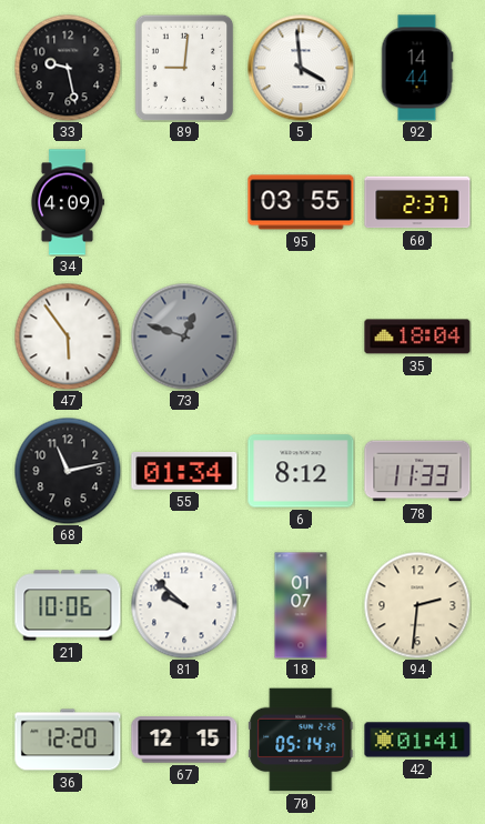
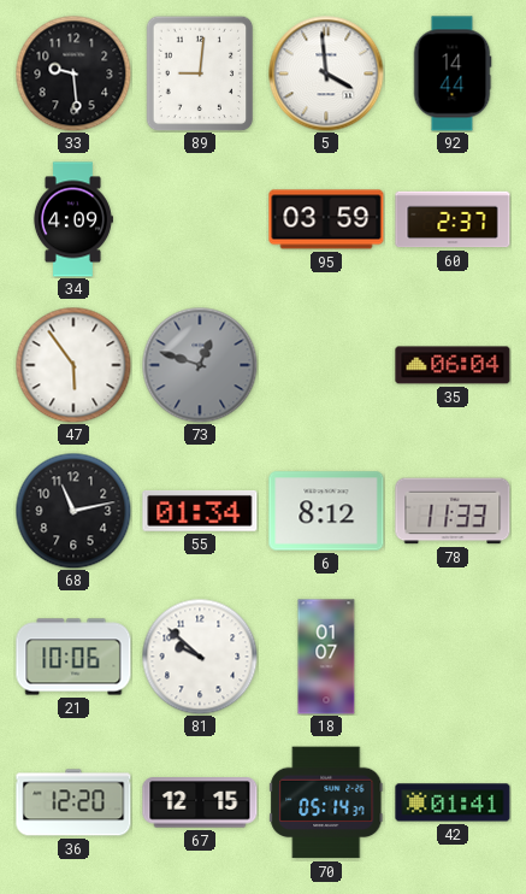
33: 9:28 -> 9:29
95: 03:55 -> 03:59
35: 18:04 -> 06:04
94: 2:31 -> none
